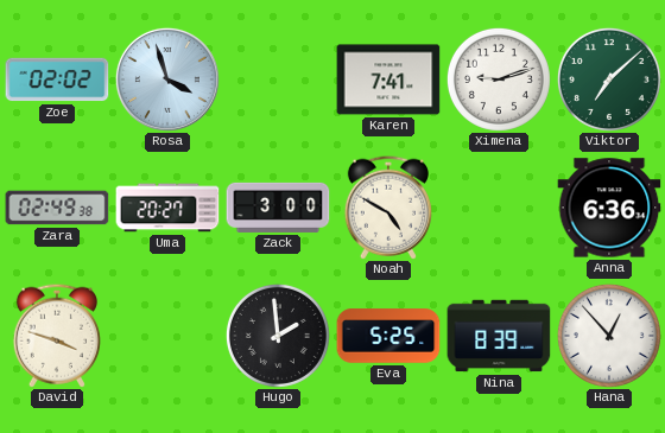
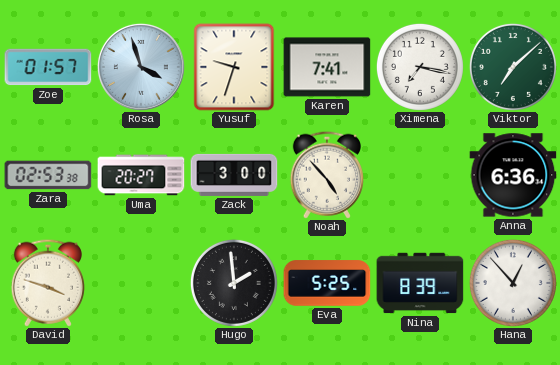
Zoe: 02:02 -> 01:57
Yusuf: none -> 9:33
Ximena: 9:12 -> 7:17
Zara: 02:49 -> 02:53
Noah: 4:50 -> 4:53
